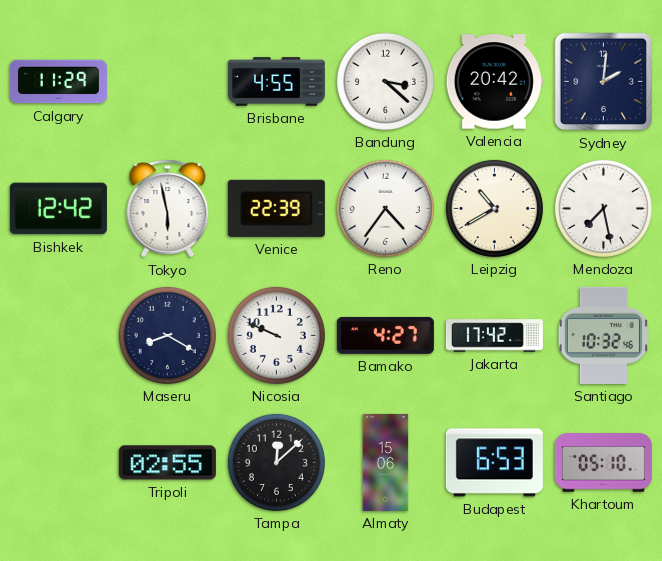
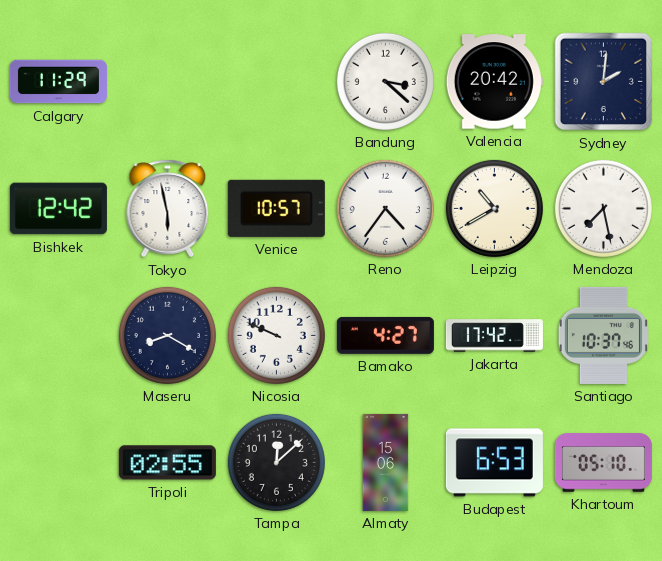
Brisbane: 4:55 -> none
Venice: 22:39 -> 10:57
Santiago: 10:32 -> 10:37
